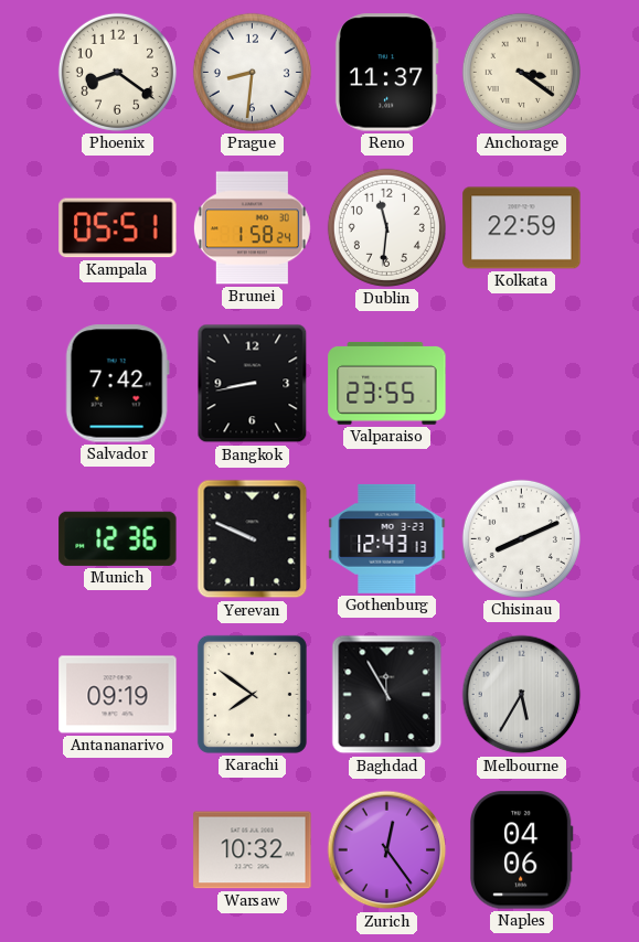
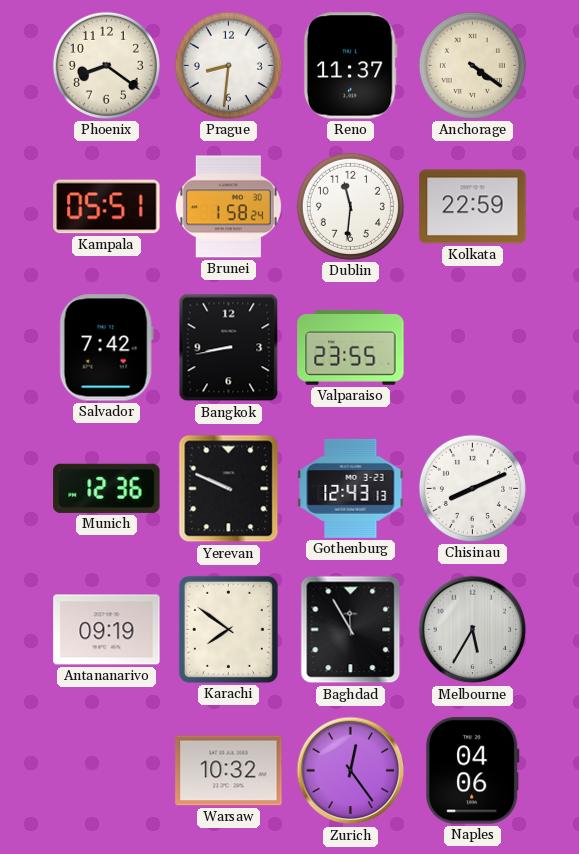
Anchorage: 3:21 -> 4:21
